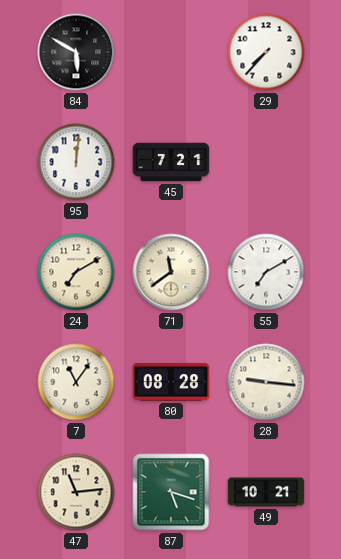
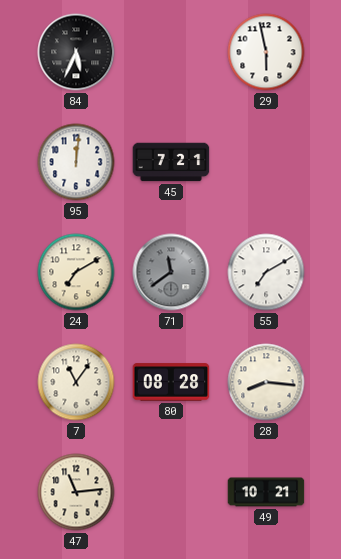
84: 5:50 -> 5:34
29: 7:37 -> 5:58
71 dial: cream -> grey
28: 9:16 -> 8:16
87: 5:18 -> none
